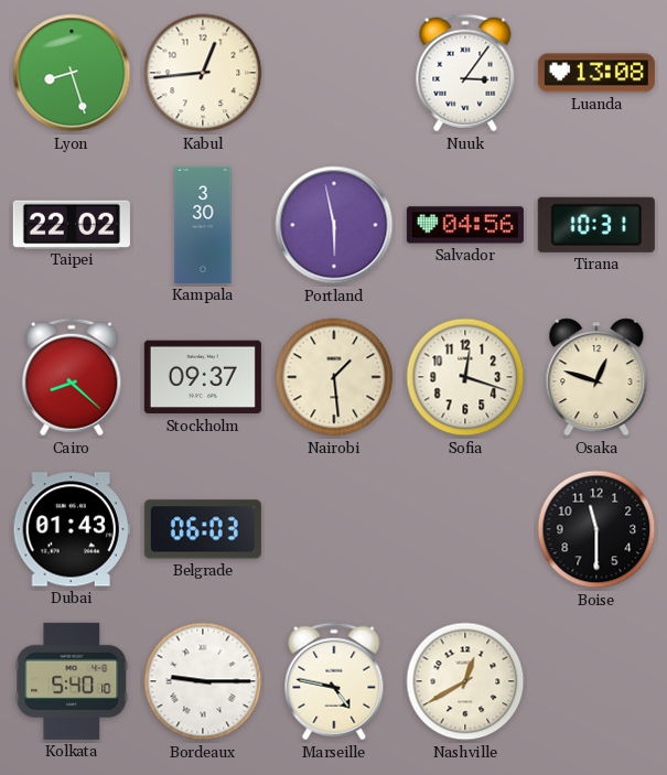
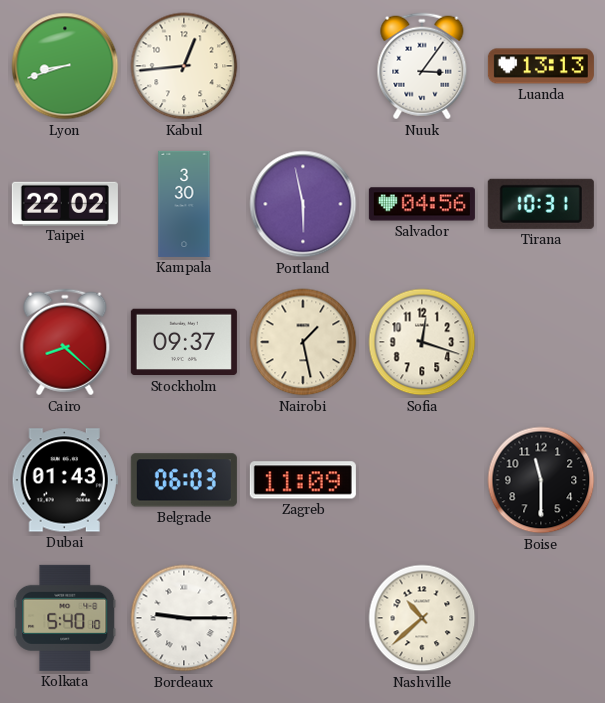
Lyon: 8:27 -> 8:42
Luanda: 13:08 -> 13:13
Nairobi: 1:29 -> 1:28
Osaka: 12:48 -> none
Zagreb: none -> 11:09
Marseille: 4:47 -> none
Nashville: 12:40 -> 10:38
